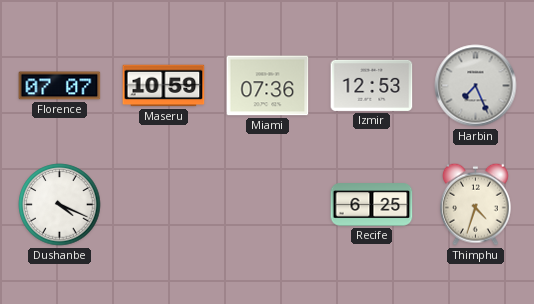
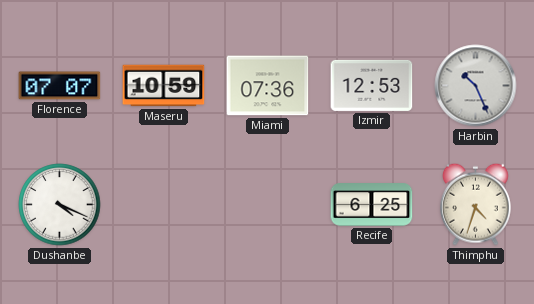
Harbin: 7:26 -> 10:26
